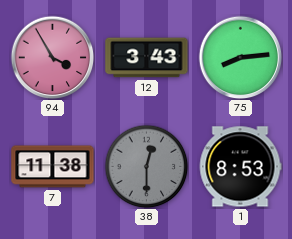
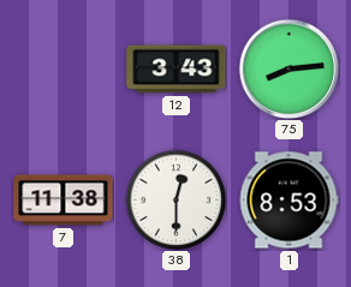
94: 3:55 -> none
38 dial: grey -> white
